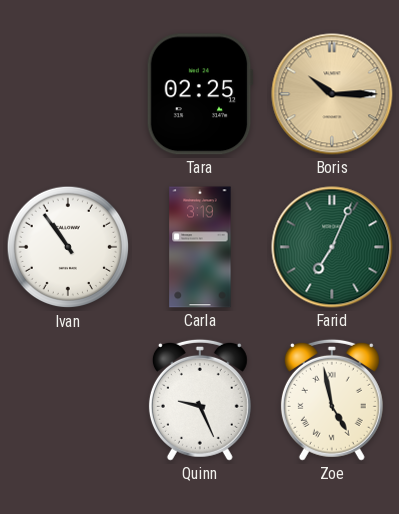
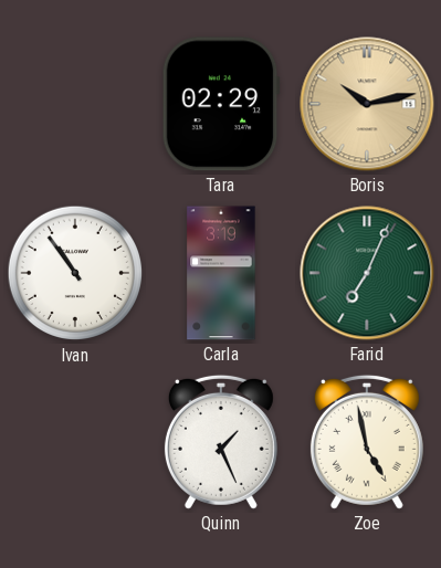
Tara: 02:25 -> 02:29
Boris: 10:15 -> 10:13
Quinn: 9:26 -> 1:26
